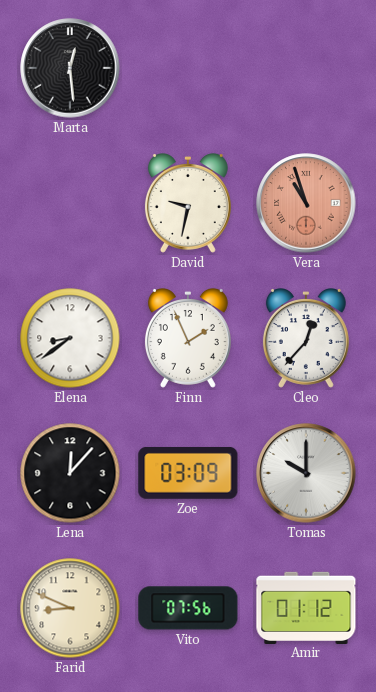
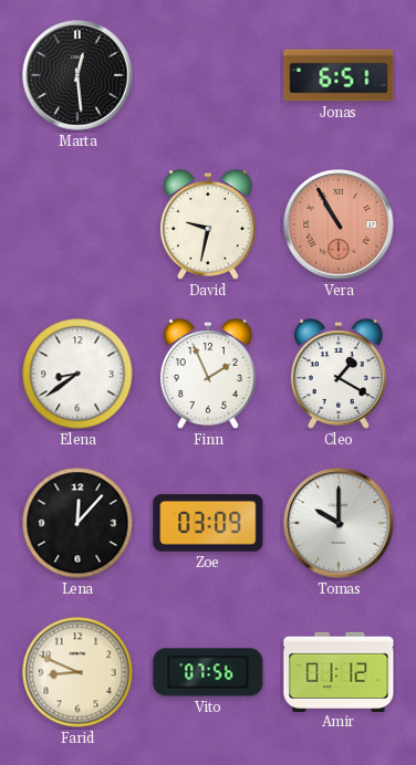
Jonas: none -> 6:51
Vera: 10:57 -> 10:55
Cleo: 12:37 -> 1:20
